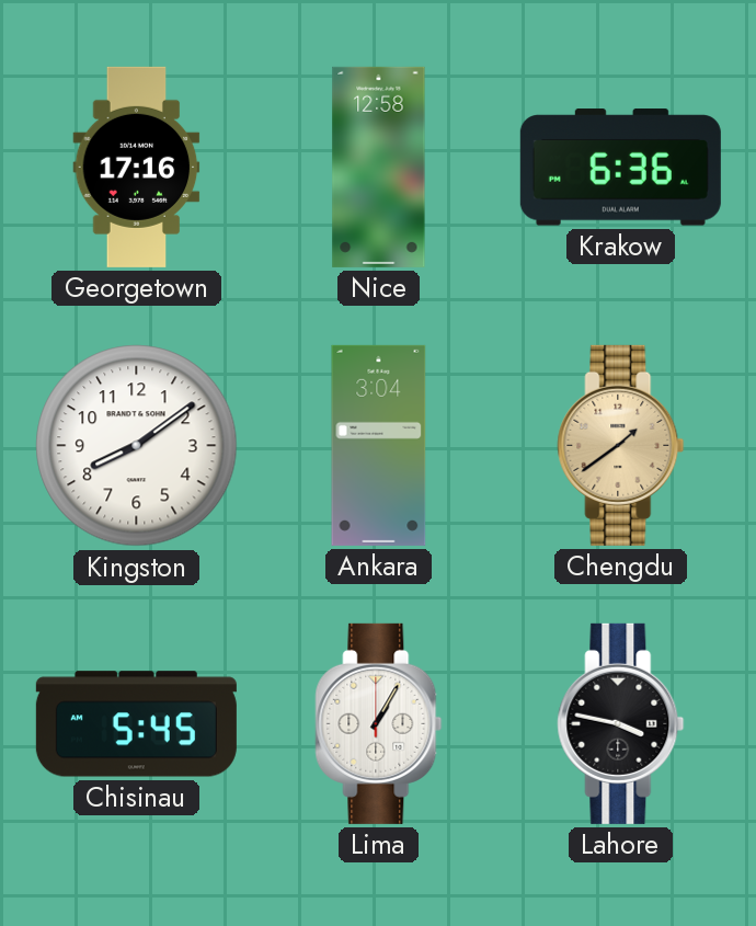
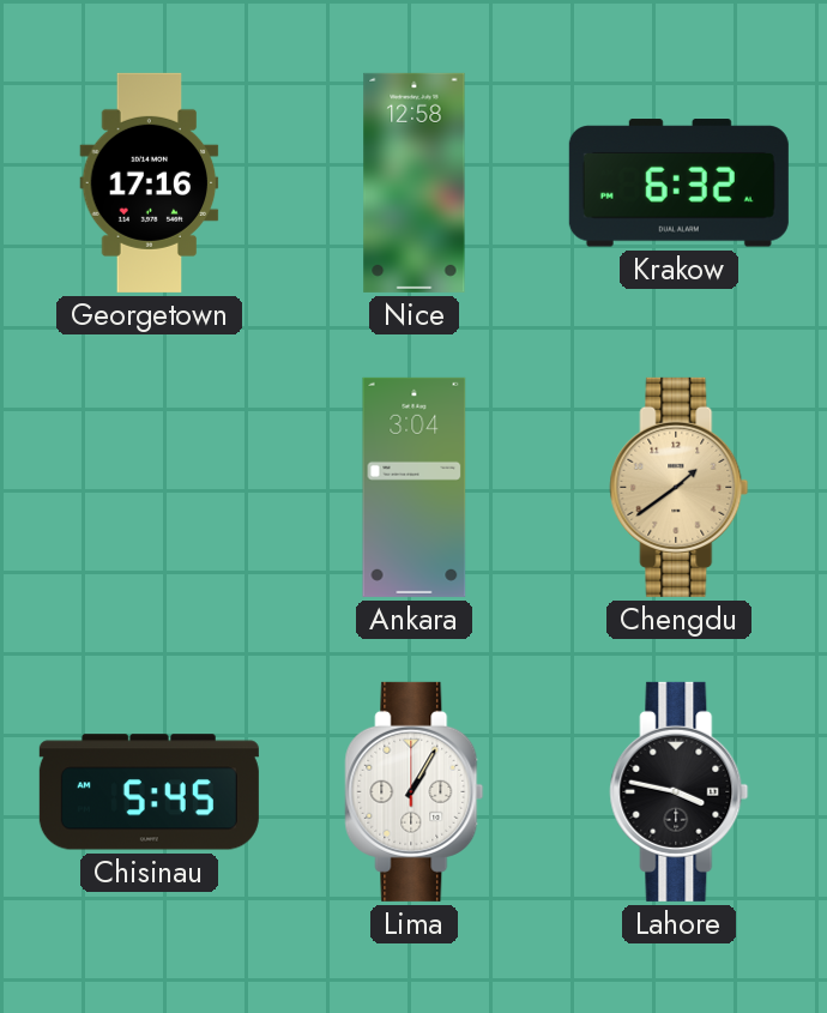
Krakow: 6:36 -> 6:32
Kingston: 8:09 -> none
